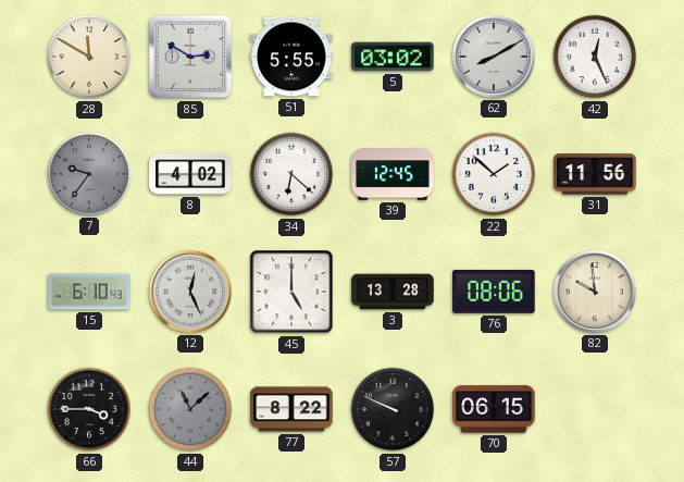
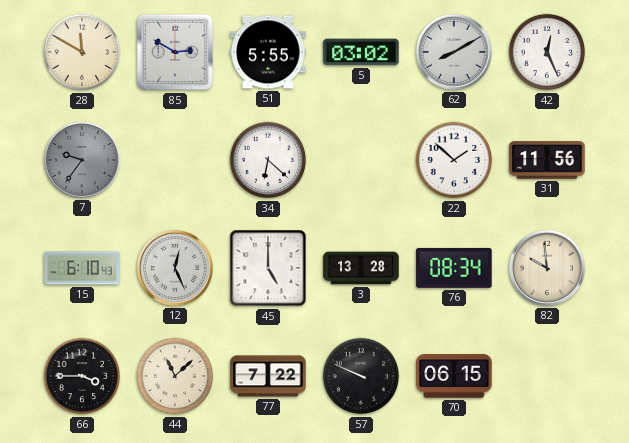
8: 4:02 -> none
39: 12:45 -> none
76: 08:06 -> 08:34
44 dial: grey -> cream
77: 8:22 -> 7:22
